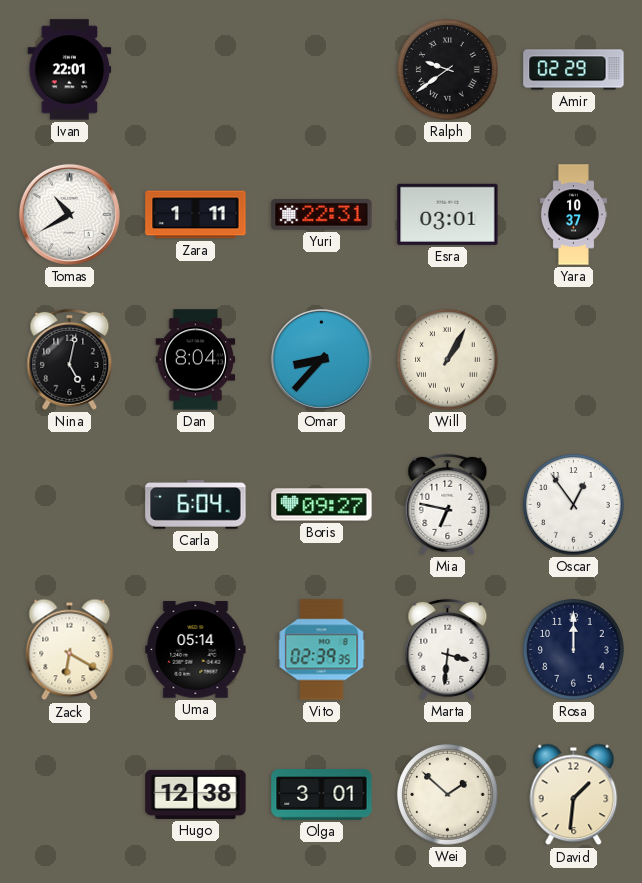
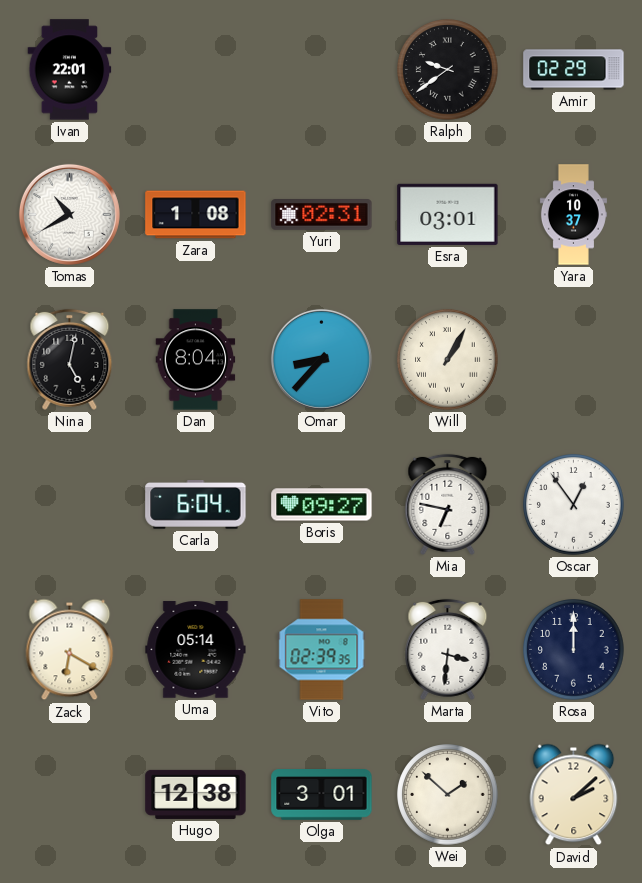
Zara: 1:11 -> 1:08
Yuri: 22:31 -> 02:31
David: 1:31 -> 2:08
